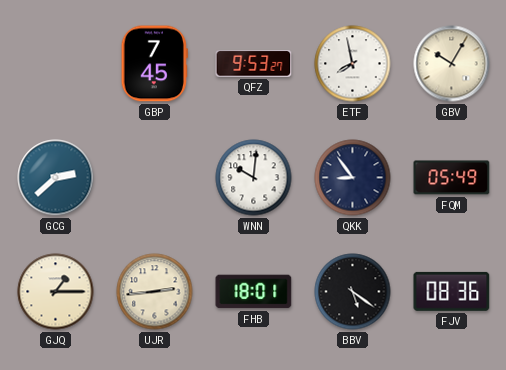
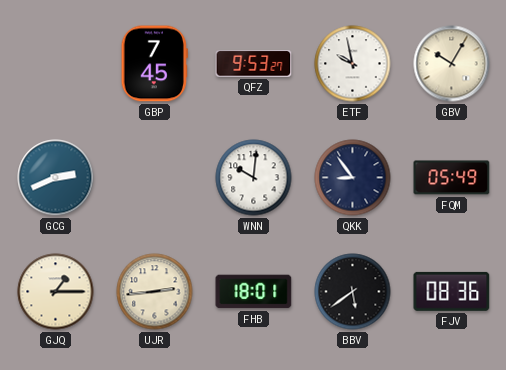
ETF: 7:58 -> 9:58
GCG: 2:38 -> 2:41
BBV: 5:21 -> 5:39
